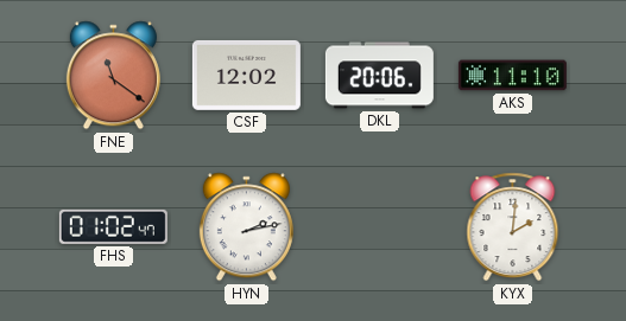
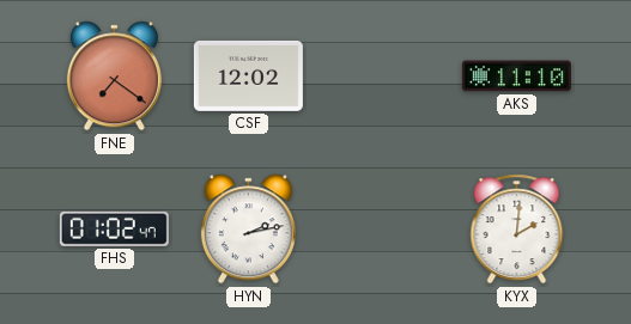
FNE: 11:21 -> 7:21
DKL: 20:06 -> none
